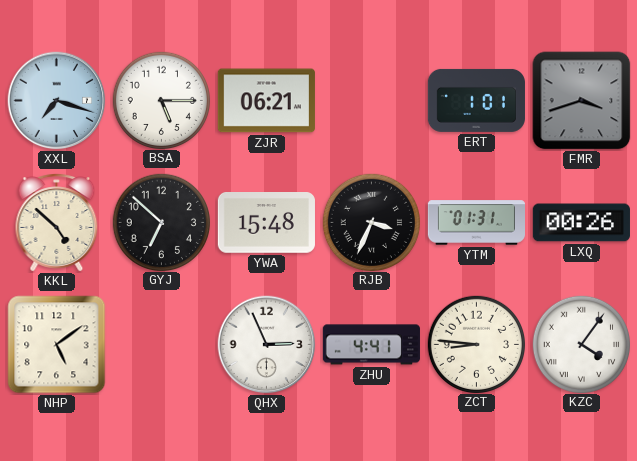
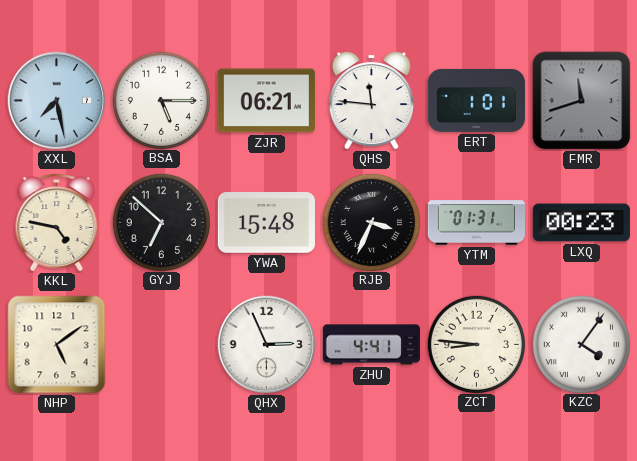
XXL: 7:18 -> 7:28
QHS: none -> 11:46
FMR: 3:42 -> 11:42
KKL: 4:52 -> 4:47
LXQ: 00:26 -> 00:23
